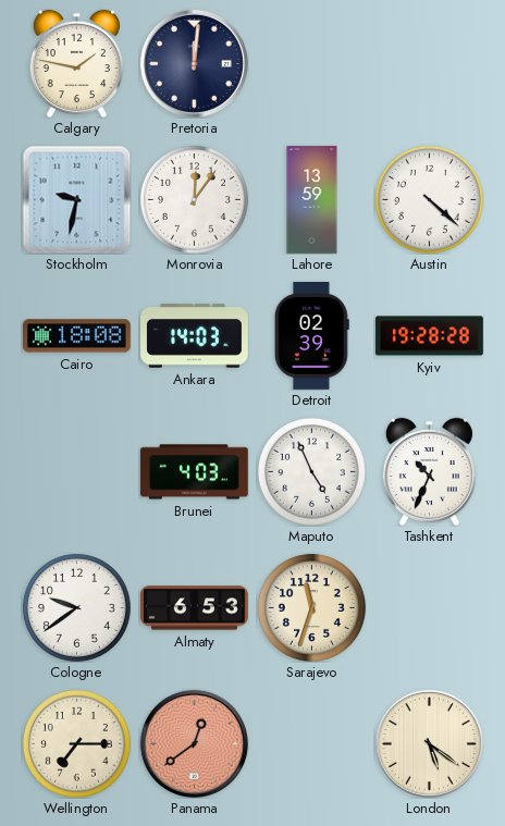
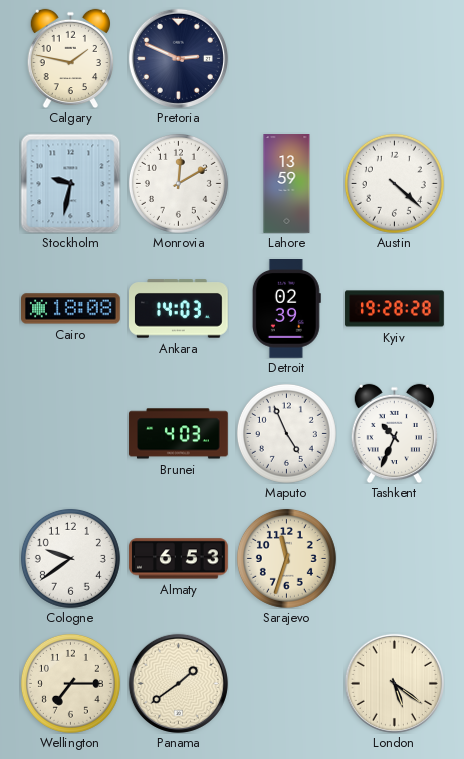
Pretoria: 12:01 -> 2:49
Monrovia: 12:06 -> 12:10
Panama: 12:39 -> 1:39
Panama dial: salmon -> cream
